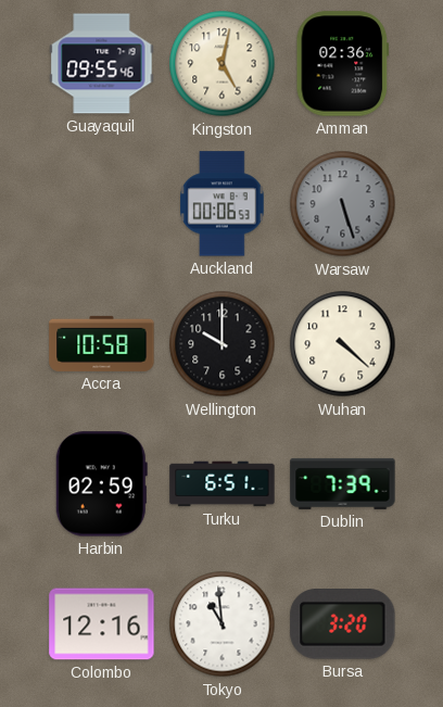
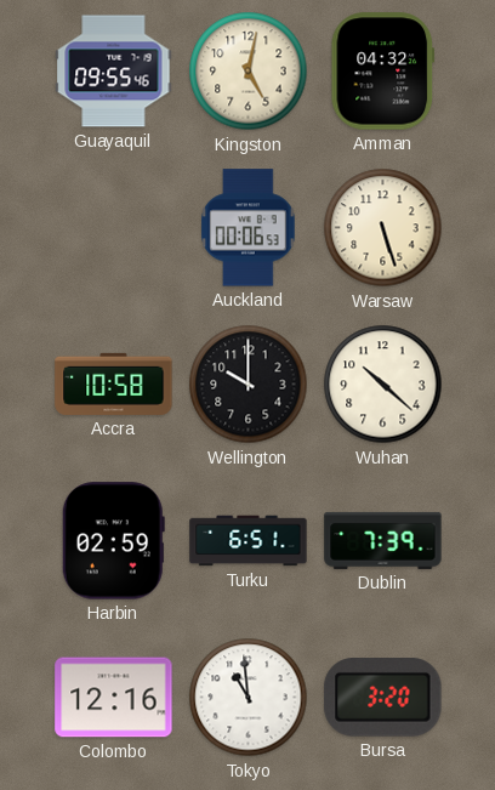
Amman: 02:36 -> 04:32
Warsaw dial: grey -> cream
Wuhan: 4:22 -> 10:22
